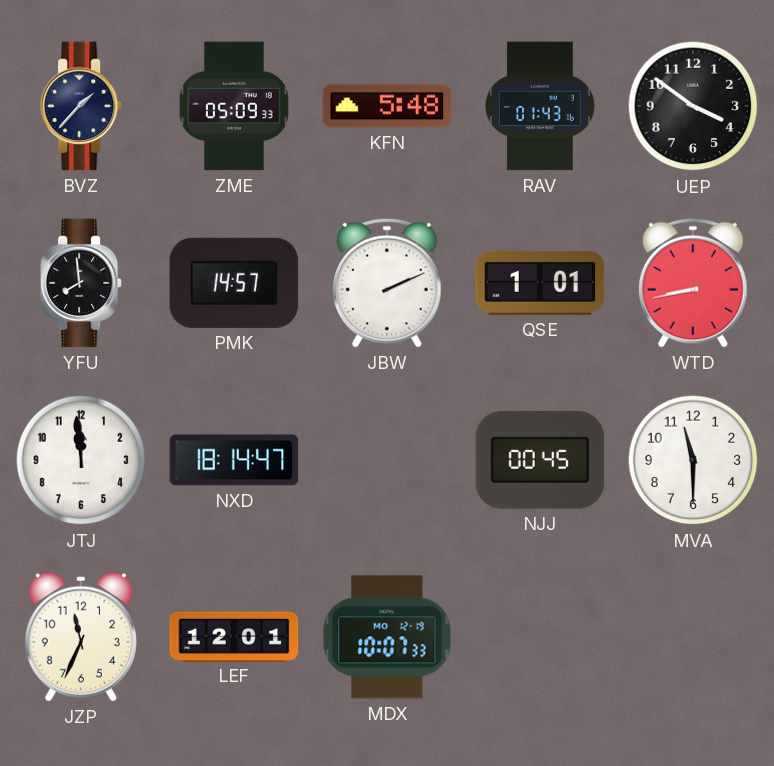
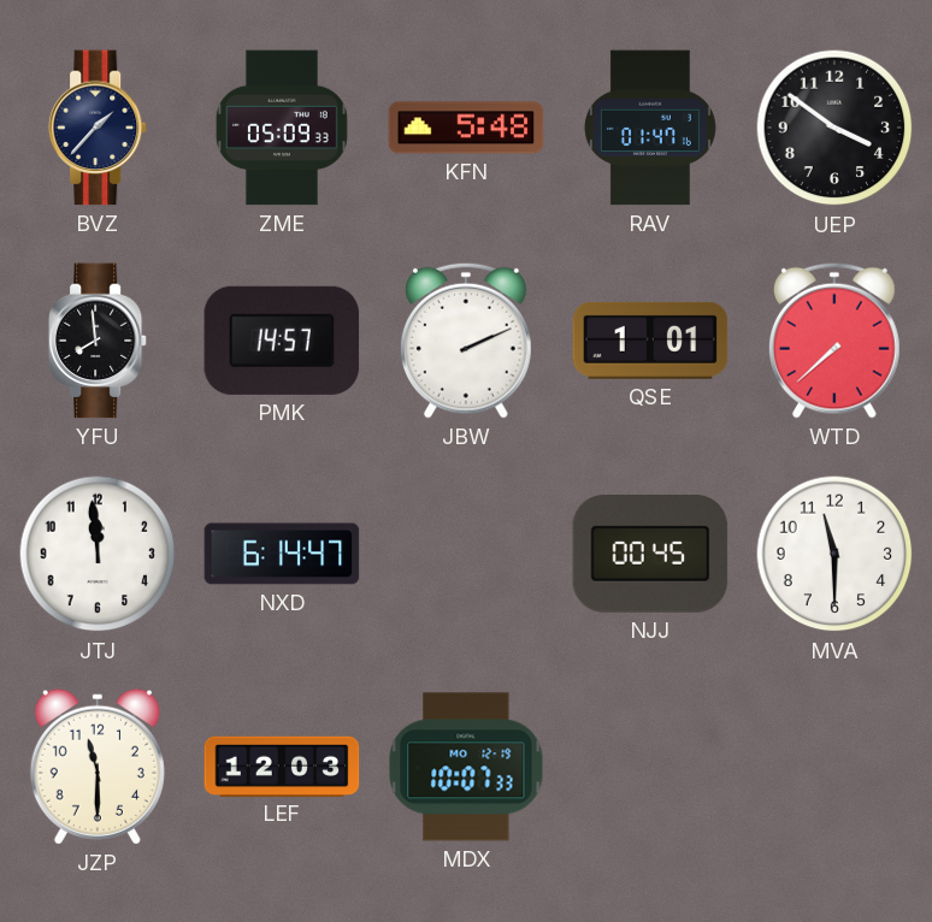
RAV: 01:43 -> 01:47
WTD: 8:43 -> 7:38
NXD: 18:14 -> 6:14
JZP: 11:34 -> 11:30
LEF: 12:01 -> 12:03
